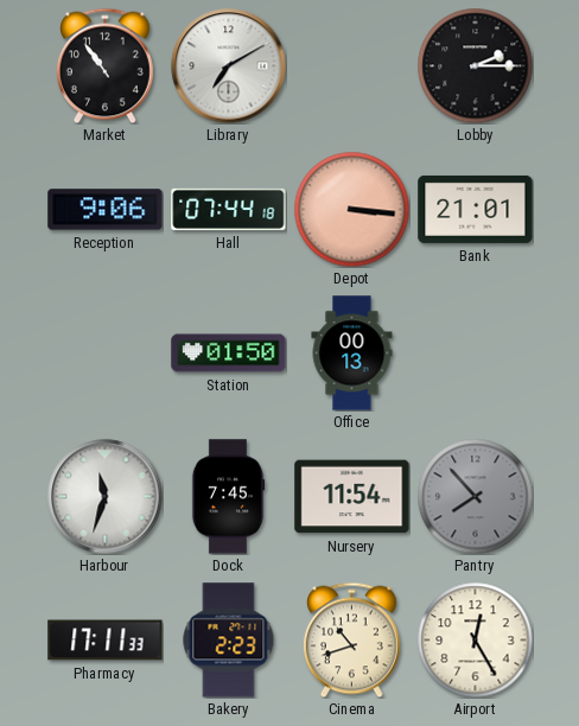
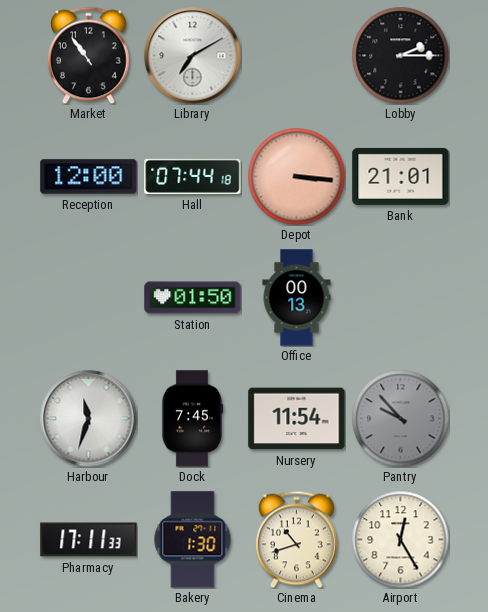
Reception: 9:06 -> 12:00
Pantry: 7:53 -> 9:53
Bakery: 2:23 -> 1:30
